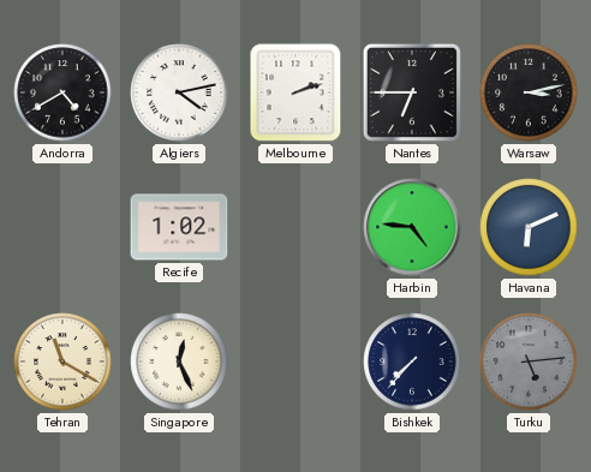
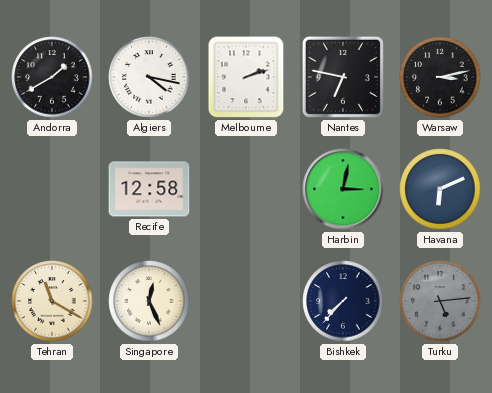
Andorra: 4:40 -> 1:40
Algiers: 4:13 -> 4:17
Nantes: 6:45 -> 6:47
Recife: 1:02 -> 12:58
Harbin: 4:46 -> 3:02
